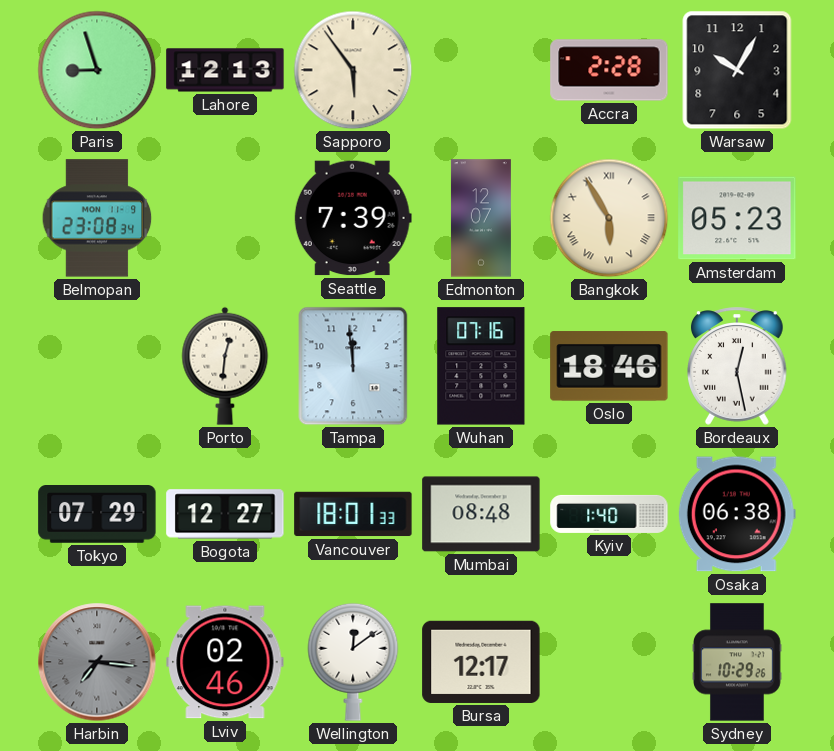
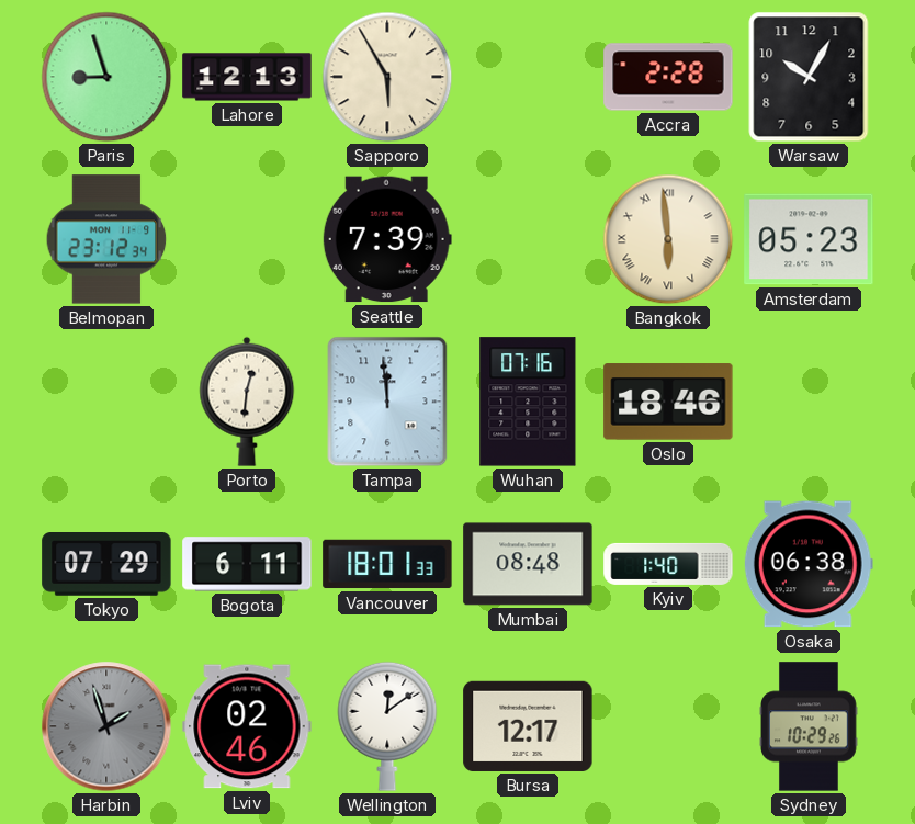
Sapporo: 5:54 -> 5:55
Belmopan: 23:08 -> 23:12
Edmonton: 12:07 -> none
Bangkok: 5:55 -> 5:59
Bordeaux: 12:28 -> none
Bogota: 12:27 -> 6:11
Harbin: 7:16 -> 1:57
